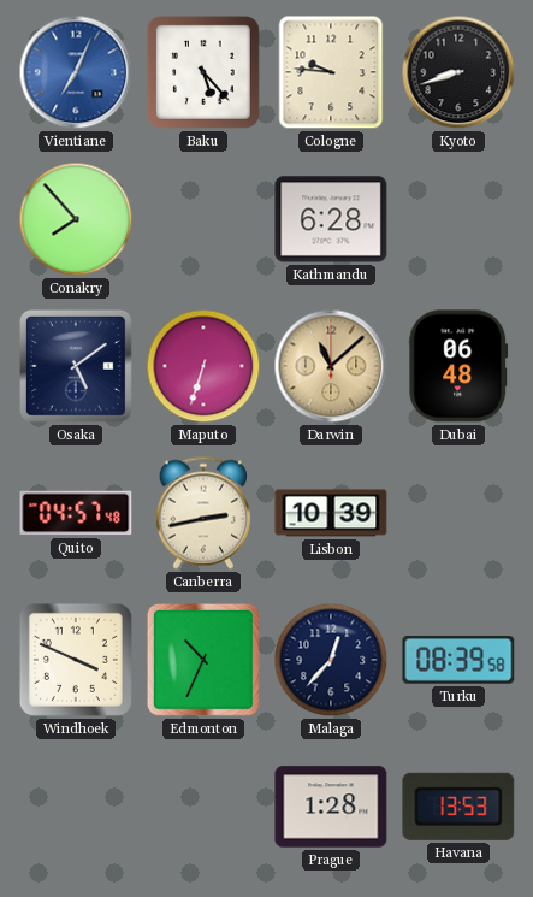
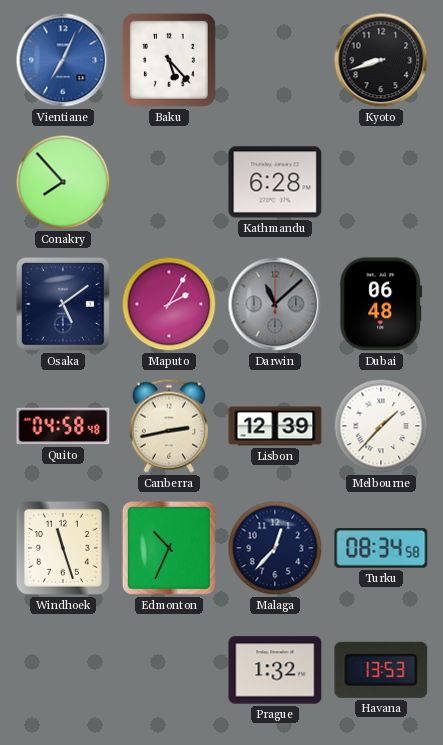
Cologne: 9:46 -> none
Maputo: 6:33 -> 2:05
Darwin dial: champagne -> grey
Quito: 04:57 -> 04:58
Lisbon: 10:39 -> 12:39
Melbourne: none -> 1:37
Windhoek: 3:49 -> 11:27
Turku: 08:39 -> 08:34
Prague: 1:28 -> 1:32
